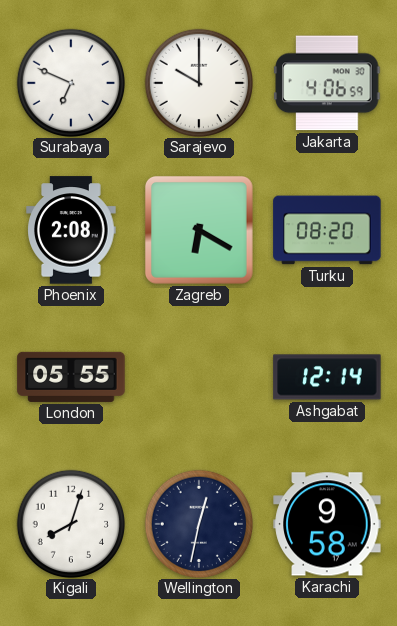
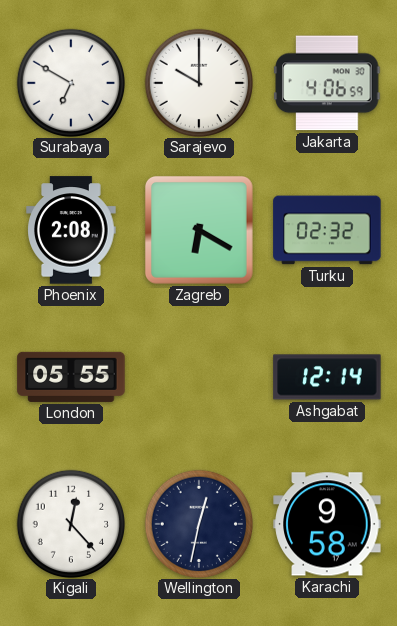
Surabaya: 6:49 -> 6:50
Turku: 08:20 -> 02:32
Kigali: 8:03 -> 12:23
